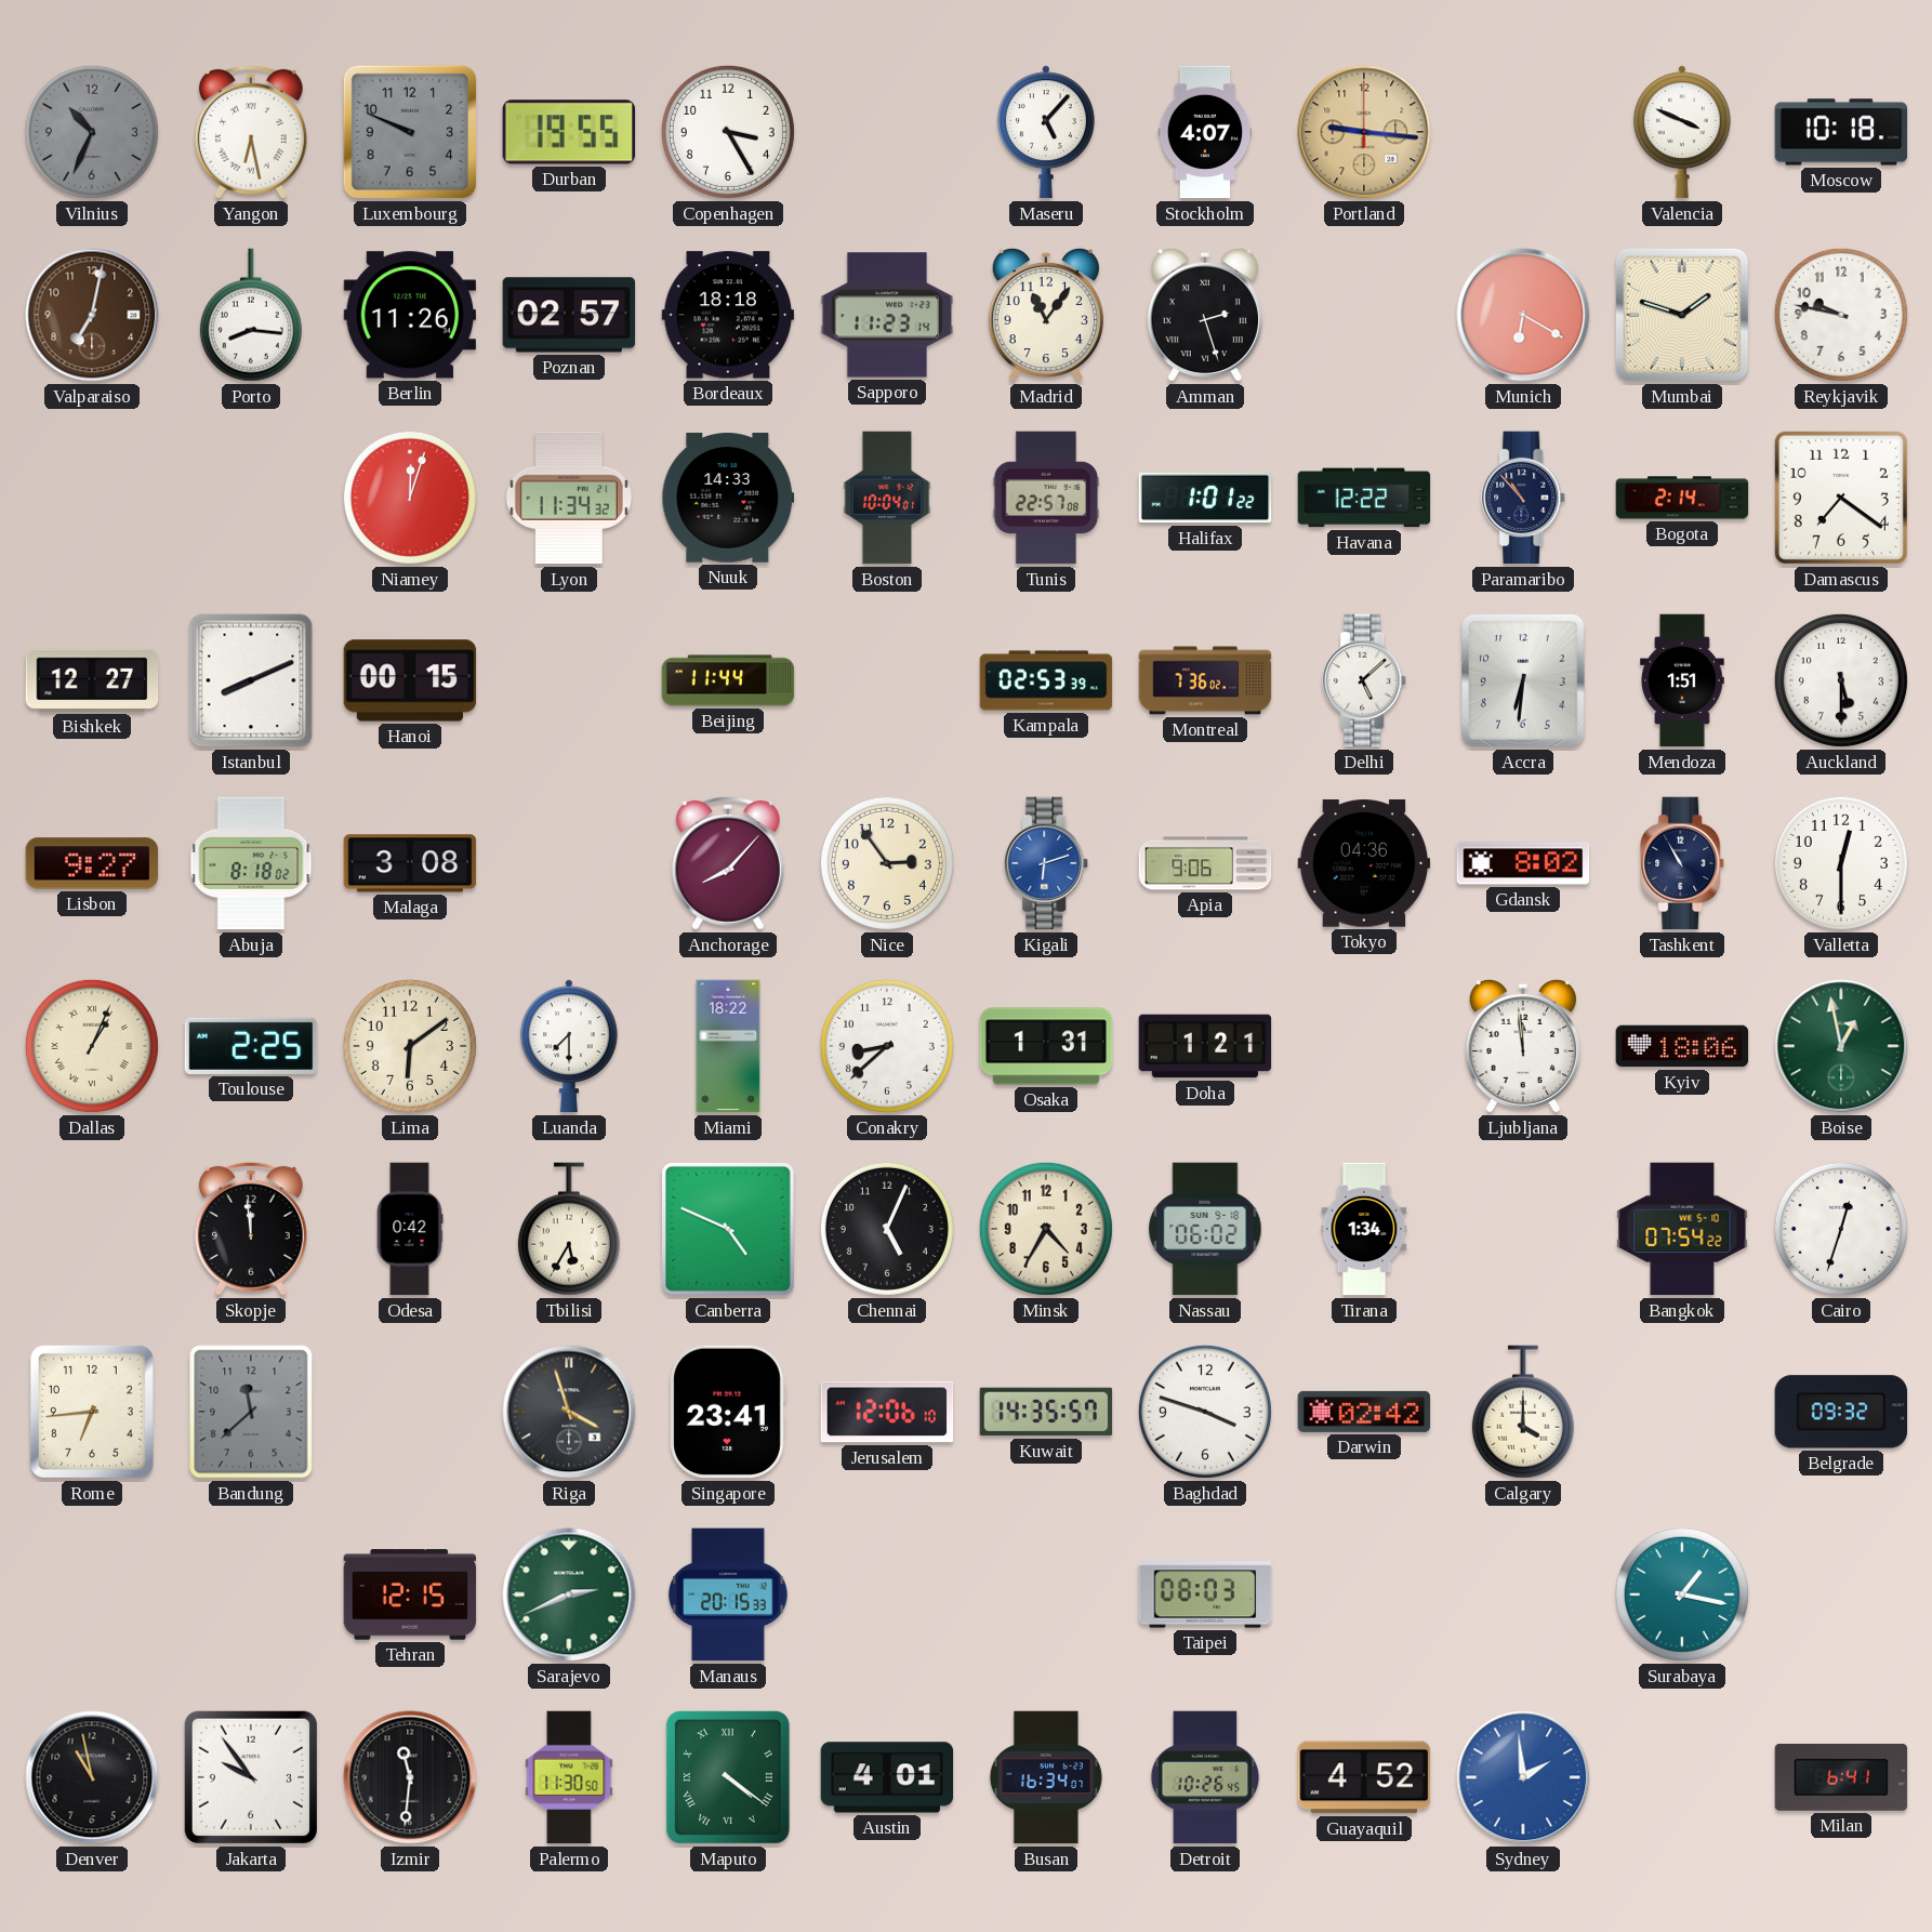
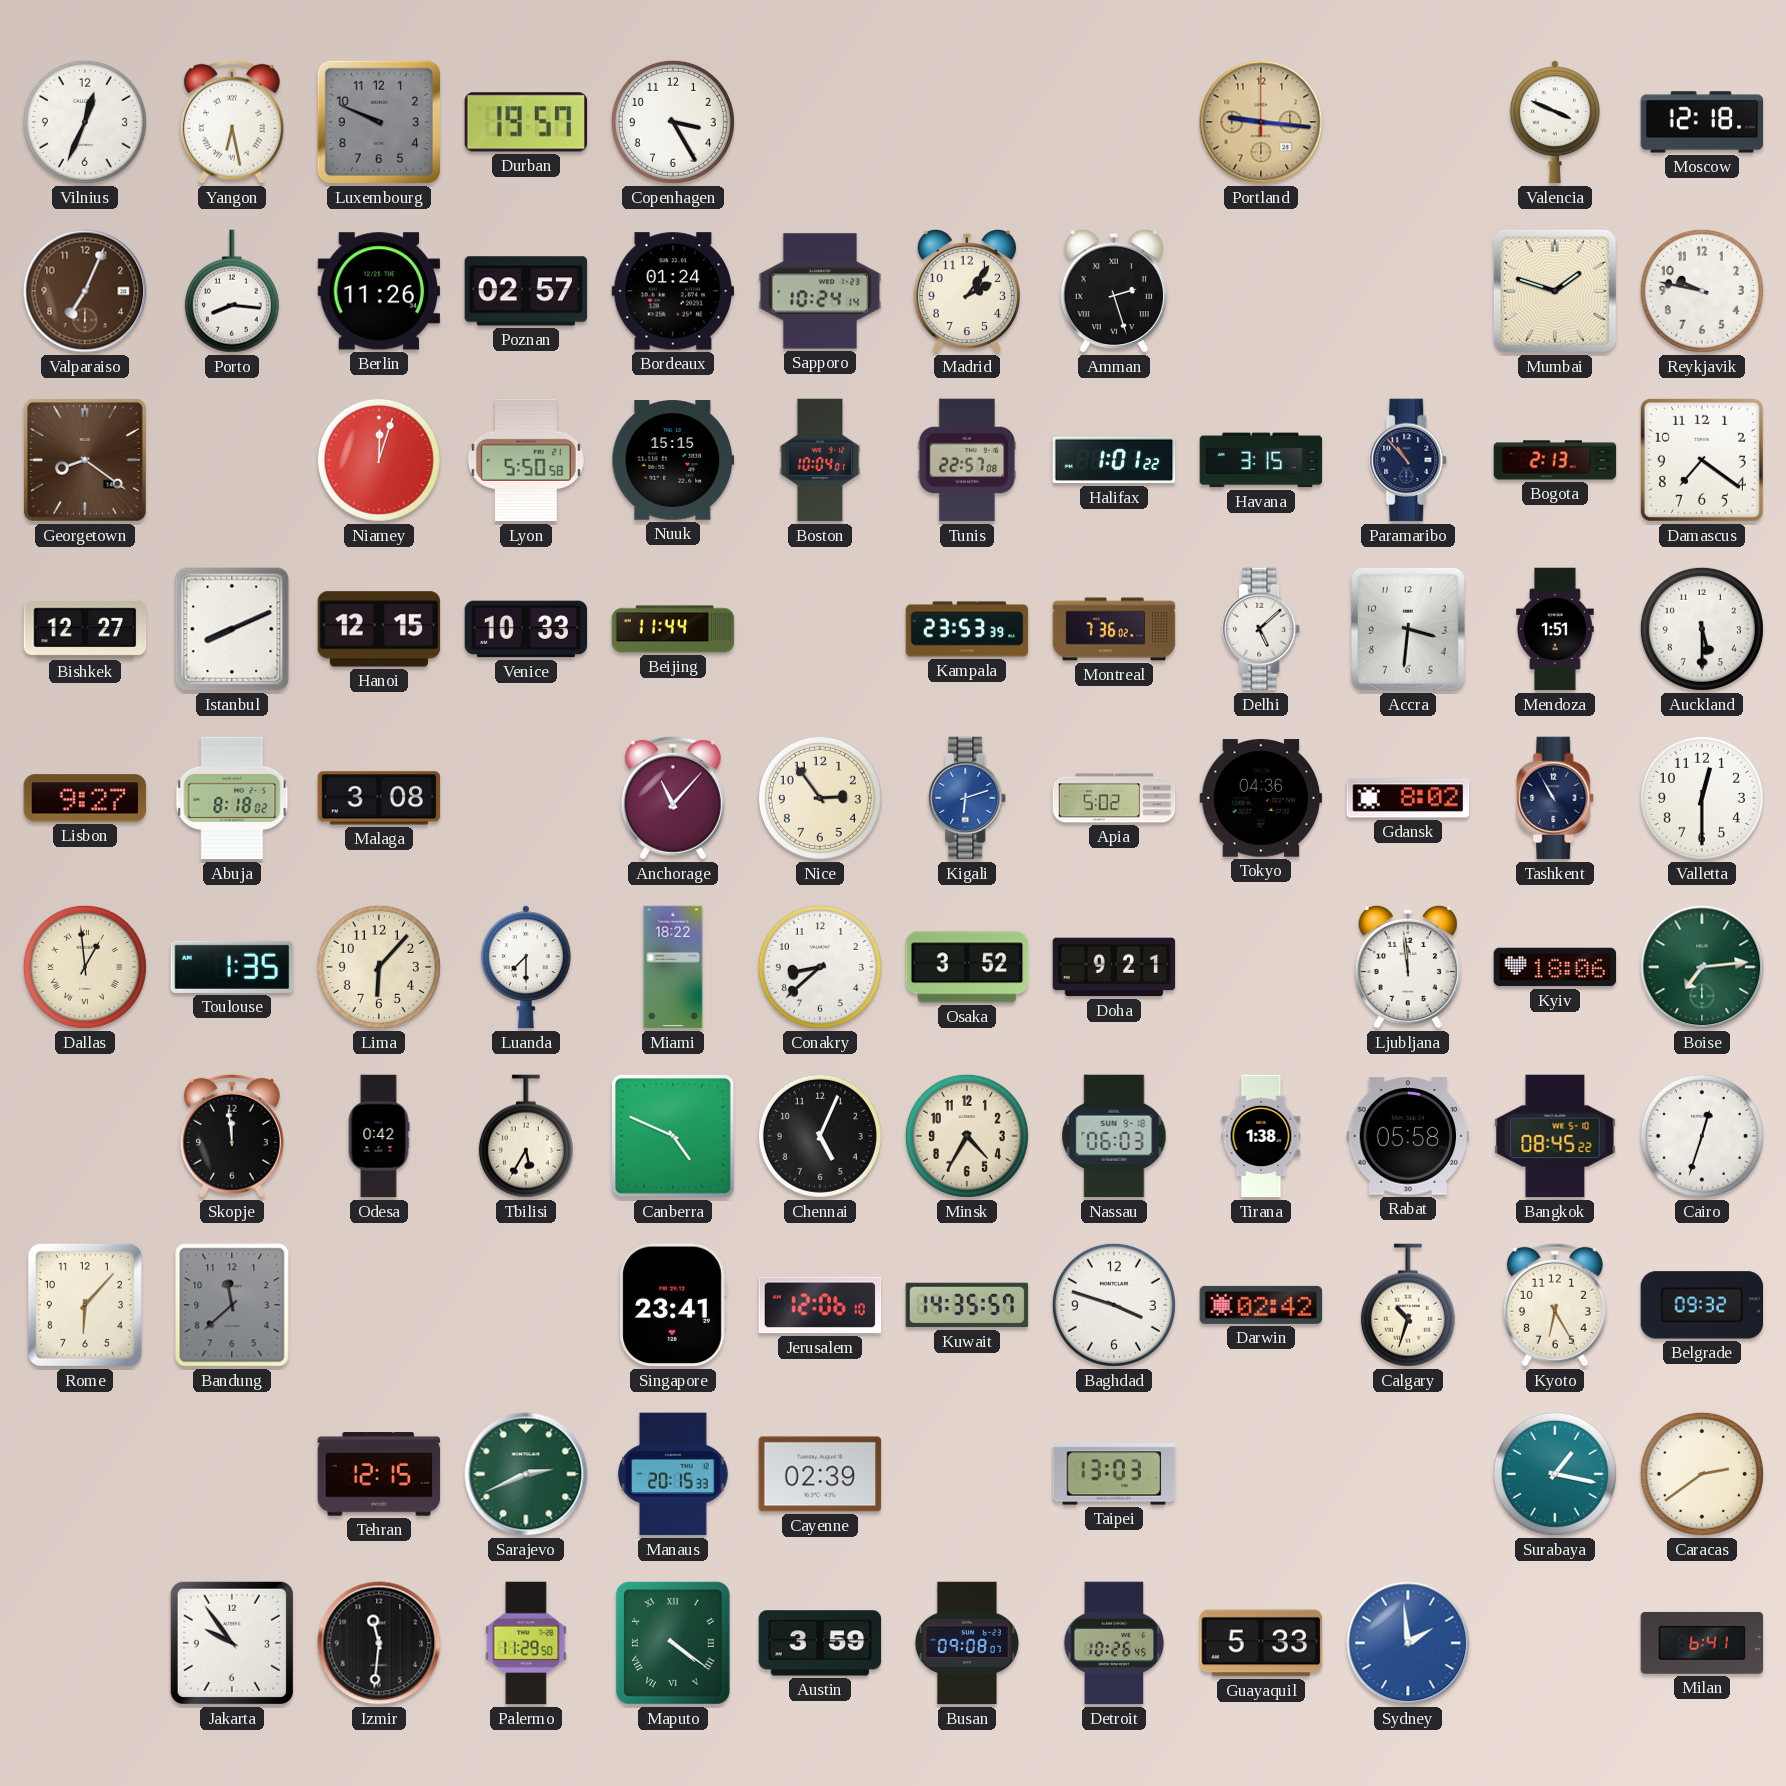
Vilnius: 10:34 -> 12:34
Vilnius dial: grey -> white
Durban: 19:55 -> 19:57
Maseru: 5:07 -> none
Stockholm: 4:07 -> none
Moscow: 10:18 -> 12:18
Valparaiso: 7:02 -> 7:04
Bordeaux: 18:18 -> 01:24
Sapporo: 11:23 -> 10:24
Madrid: 11:06 -> 2:06
Munich: 6:20 -> none
Georgetown: none -> 8:21
Lyon: 11:34 -> 5:50
Nuuk: 14:33 -> 15:15
Havana: 12:22 -> 3:15
Bogota: 2:14 -> 2:13
Hanoi: 00:15 -> 12:15
Venice: none -> 10:33
Kampala: 02:53 -> 23:53
Accra: 6:31 -> 3:31
Anchorage: 8:07 -> 11:07
Apia: 9:06 -> 5:02
Dallas: 1:04 -> 12:59
Toulouse: 2:25 -> 1:35
Lima: 6:09 -> 6:07
Osaka: 1:31 -> 3:52
Doha: 1:21 -> 9:21
Boise: 12:58 -> 7:14
Nassau: 06:02 -> 06:03
Tirana: 1:34 -> 1:38
Rabat: none -> 05:58
Bangkok: 07:54 -> 08:45
Rome: 6:44 -> 6:07
Riga: 3:57 -> none
Calgary: 4:00 -> 10:33
Kyoto: none -> 6:25
Cayenne: none -> 02:39
Taipei: 08:03 -> 13:03
Caracas: none -> 2:39
Denver: 10:58 -> none
Palermo: 11:30 -> 11:29
Austin: 4:01 -> 3:59
Busan: 16:34 -> 09:08
Guayaquil: 4:52 -> 5:33
